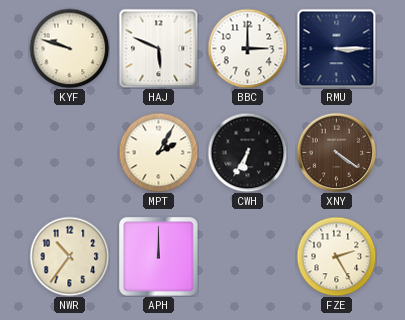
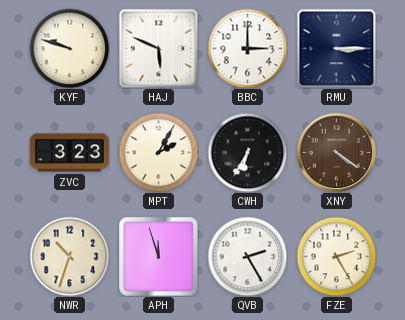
ZVC: none -> 3:23
NWR: 10:36 -> 10:33
APH: 12:00 -> 11:57
QVB: none -> 2:25
